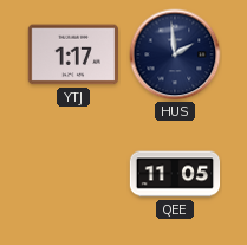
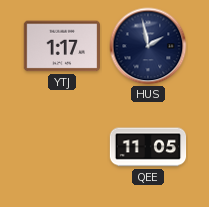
HUS: 1:59 -> 1:58
